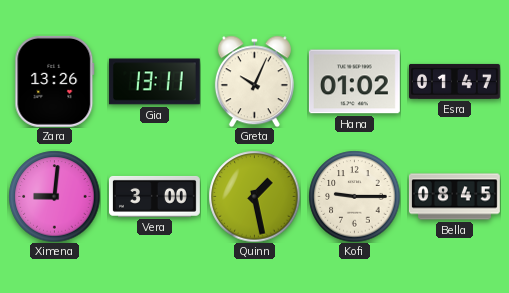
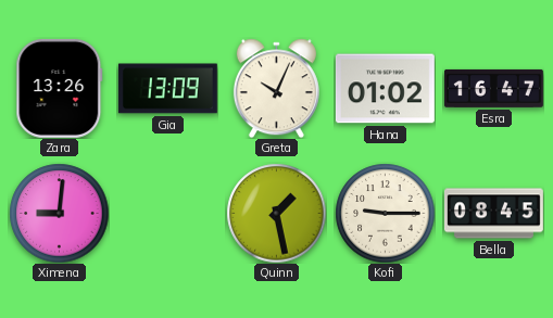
Gia: 13:11 -> 13:09
Esra: 01:47 -> 16:47
Vera: 3:00 -> none
